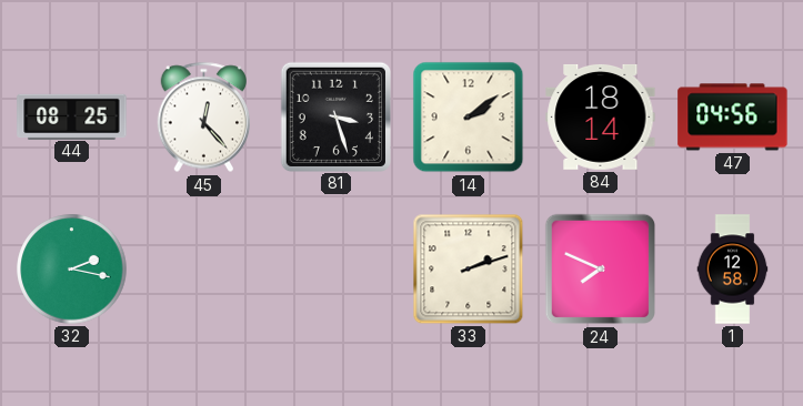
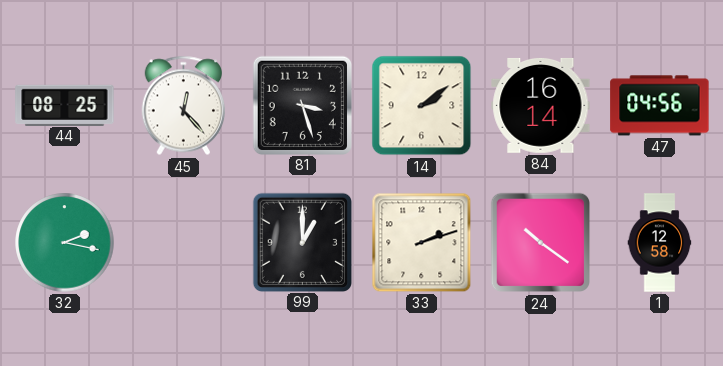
84: 18:14 -> 16:14
99: none -> 1:00
24: 7:49 -> 10:21
